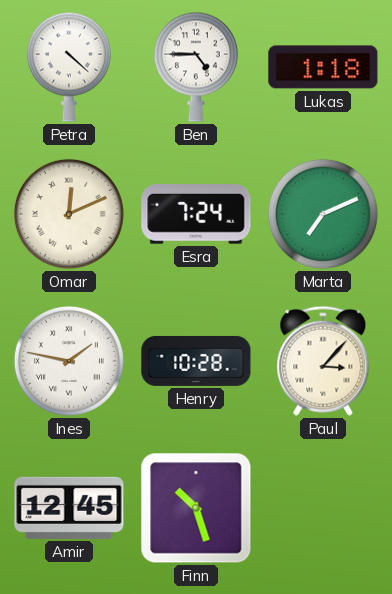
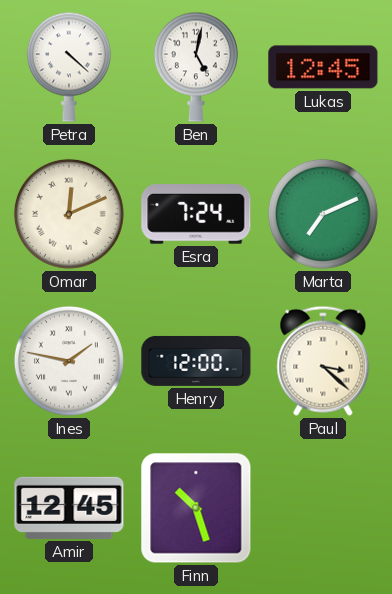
Ben: 4:45 -> 5:02
Lukas: 1:18 -> 12:45
Henry: 10:28 -> 12:00
Paul: 3:07 -> 3:22
